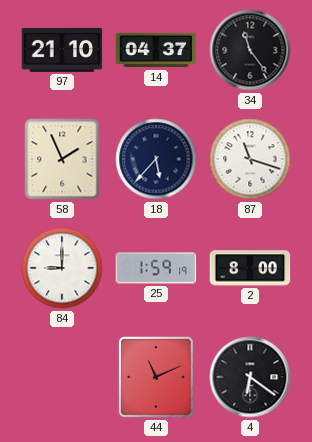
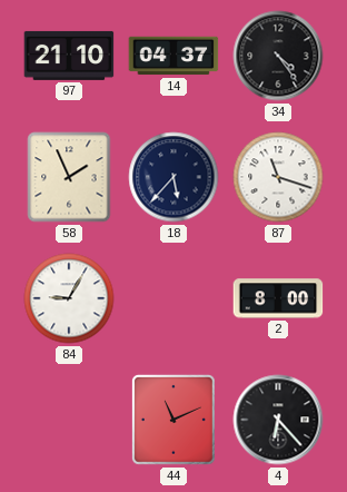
34: 11:24 -> 4:24
84: 9:00 -> 9:05
25: 1:59 -> none
4: 6:21 -> 6:23
